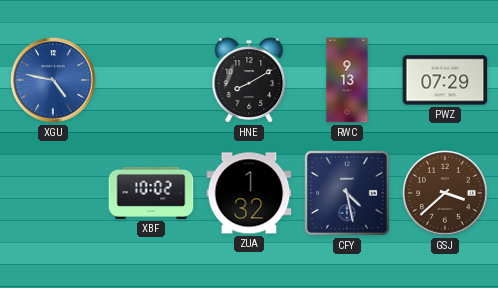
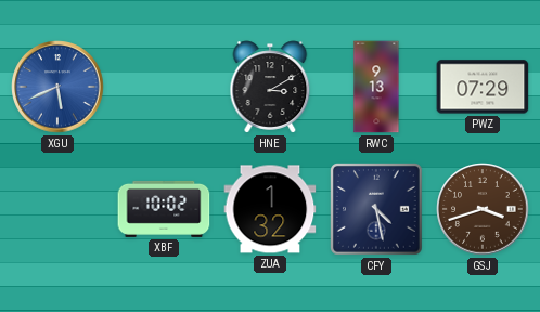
XGU: 4:47 -> 5:41
HNE: 8:10 -> 3:10
GSJ: 3:38 -> 3:42
